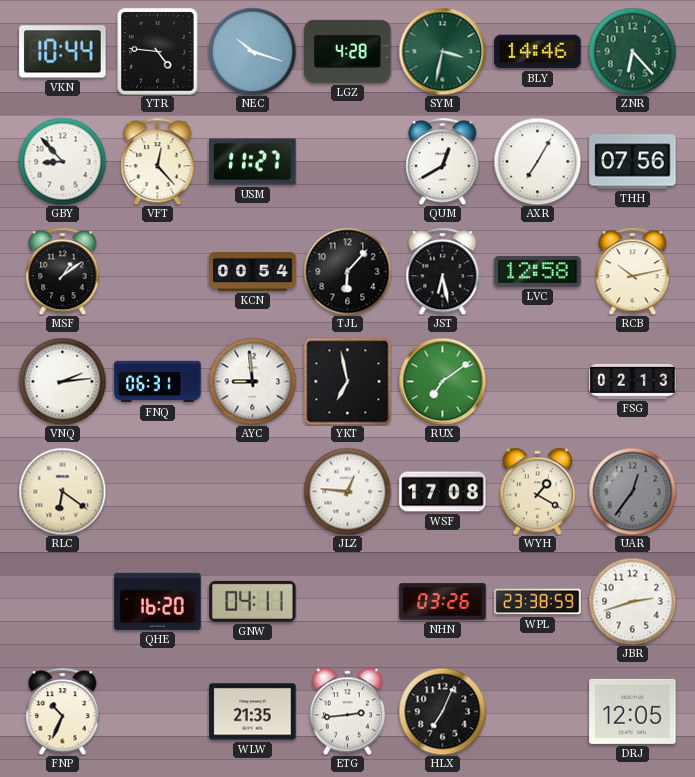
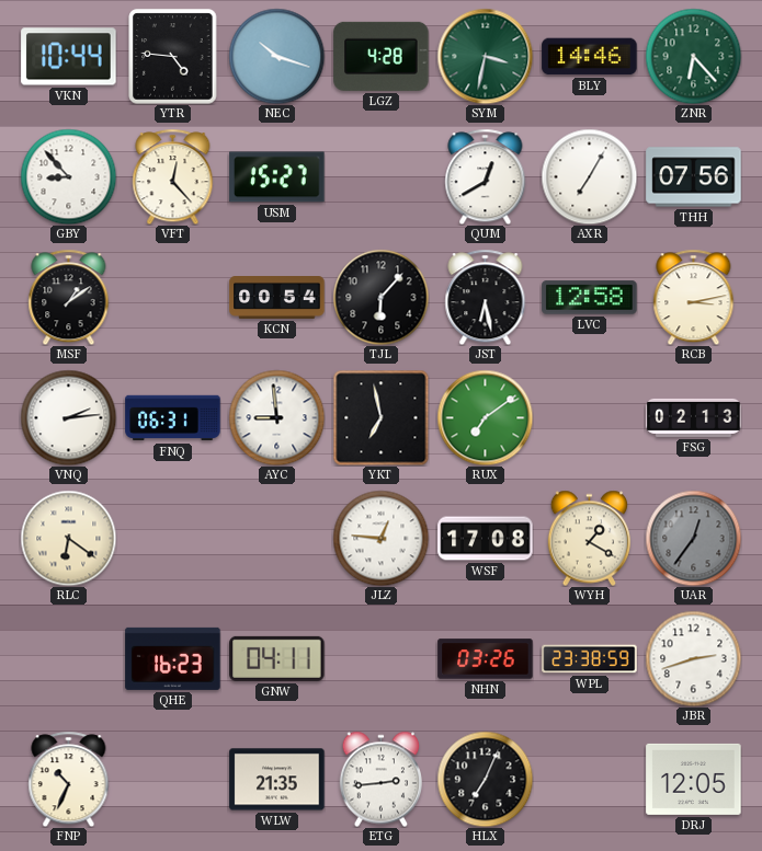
USM: 11:27 -> 15:27
RCB: 10:13 -> 3:13
QHE: 16:20 -> 16:23
